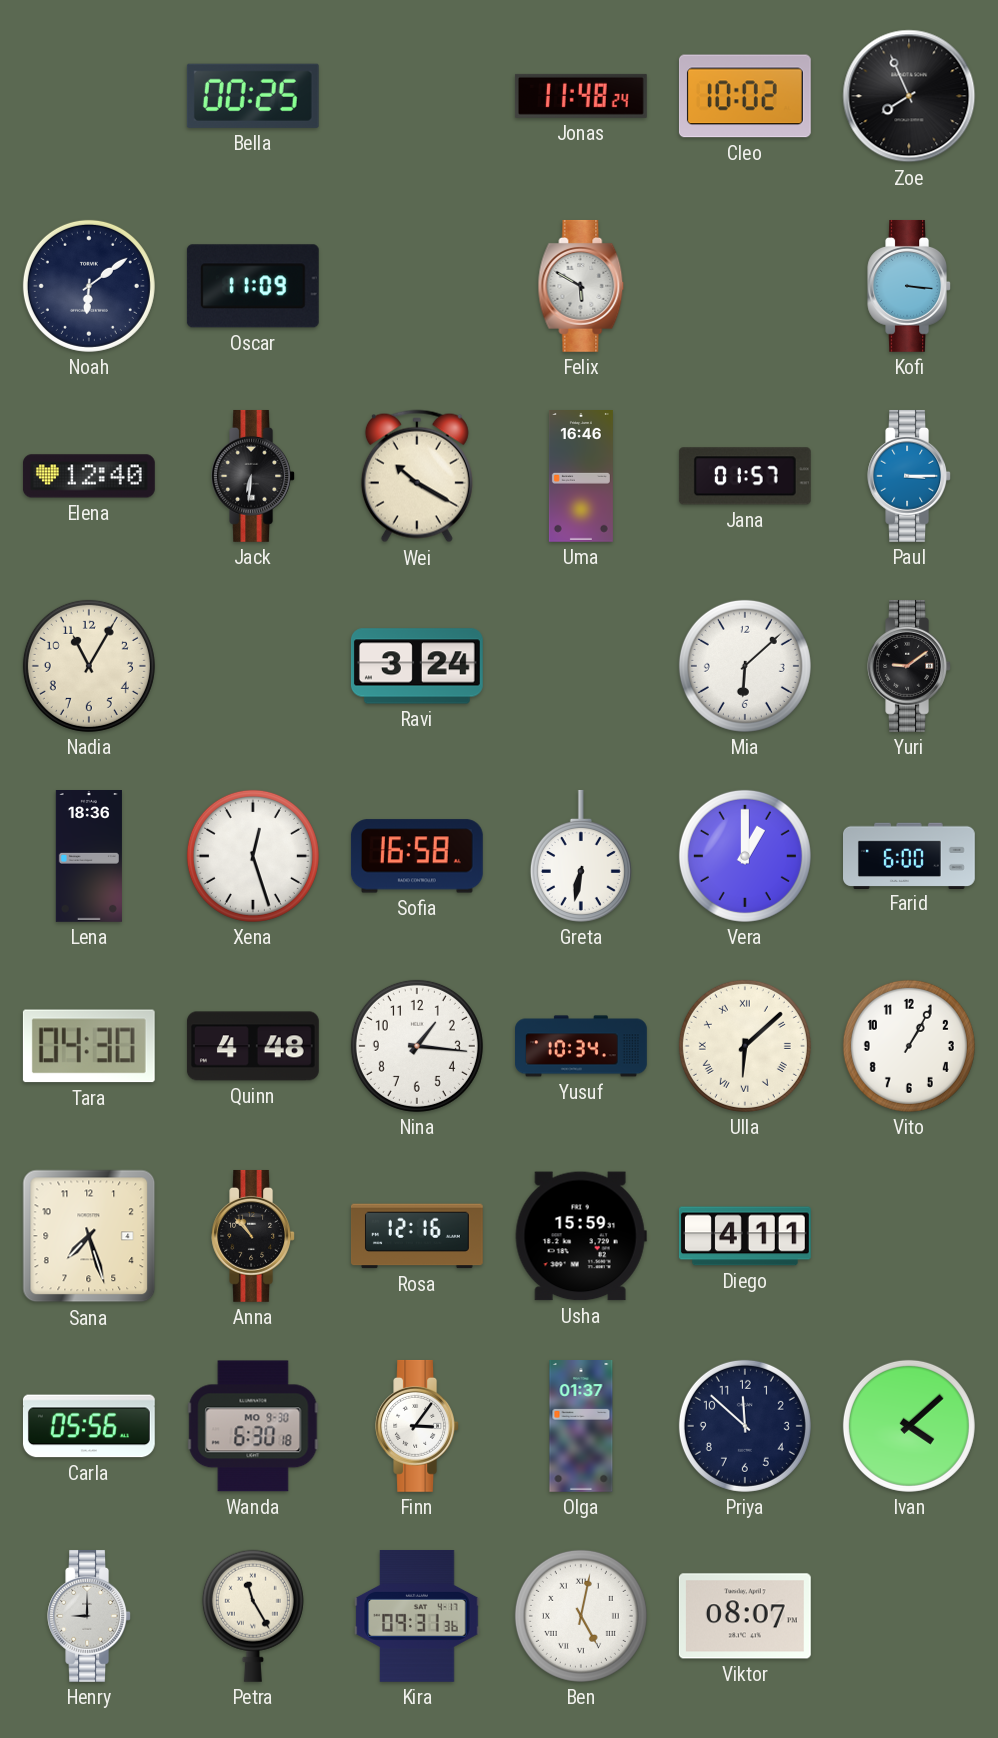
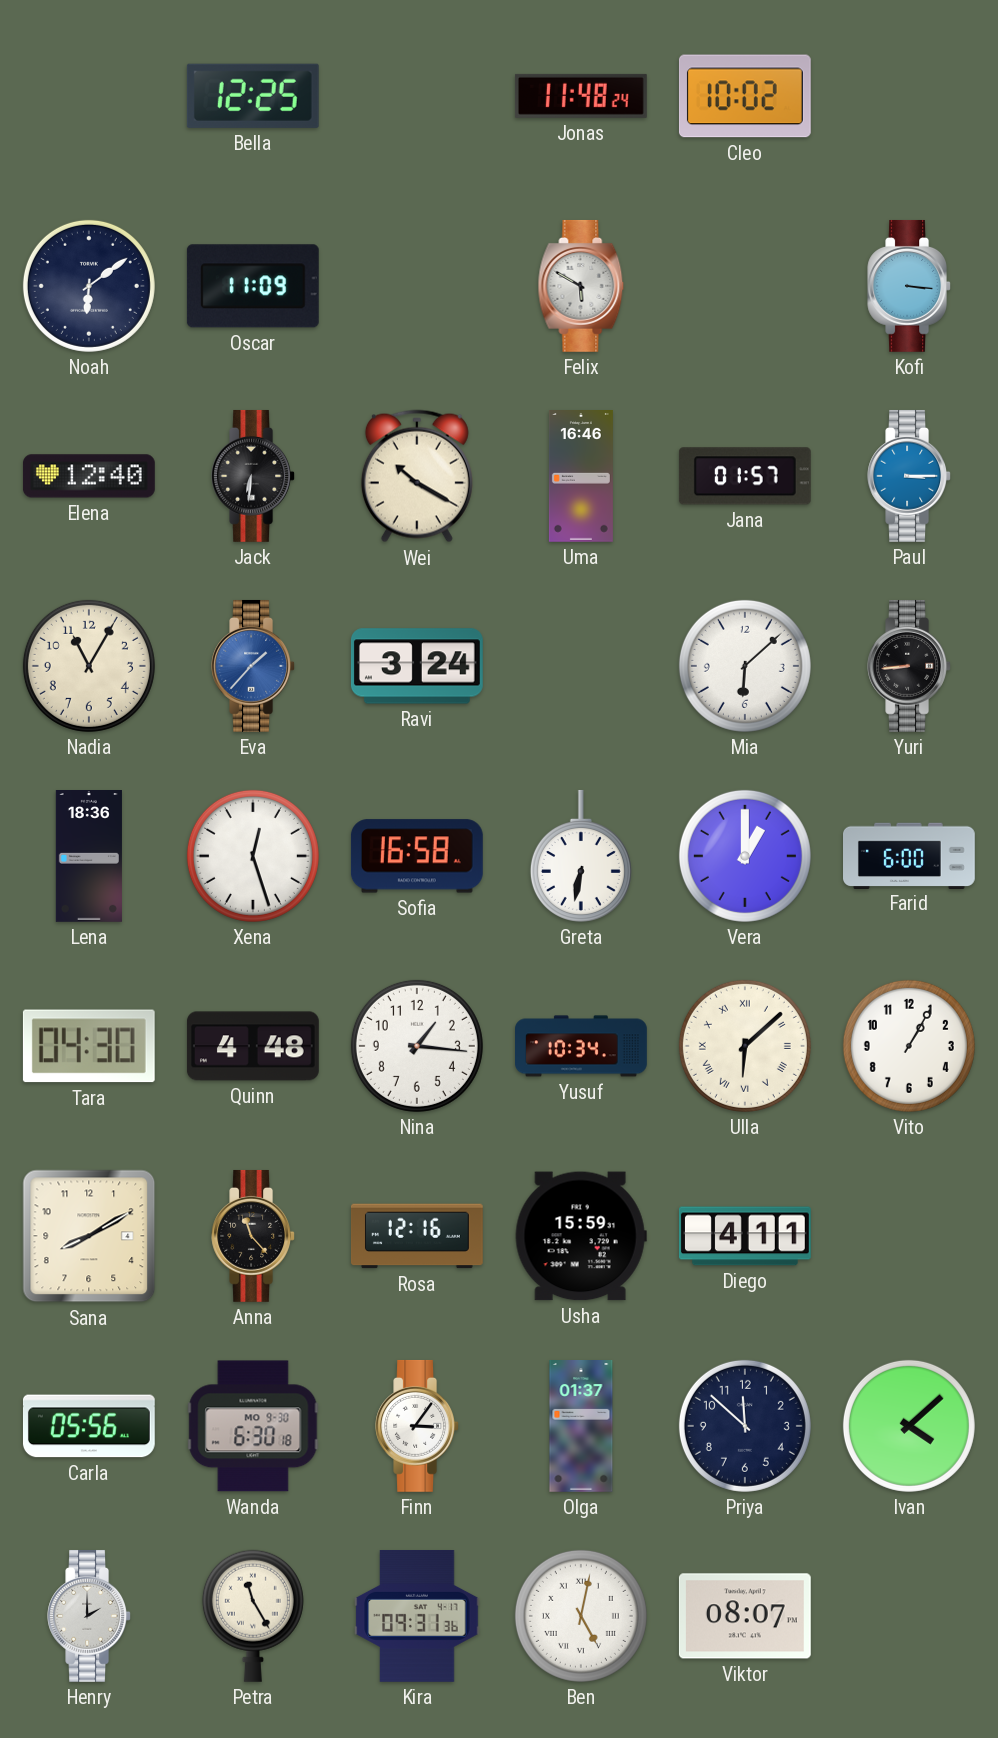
Bella: 00:25 -> 12:25
Zoe: 7:56 -> none
Eva: none -> 1:37
Yuri: 9:09 -> 8:44
Sana: 7:27 -> 8:10
Anna: 10:53 -> 11:23
Henry: 9:00 -> 2:00
